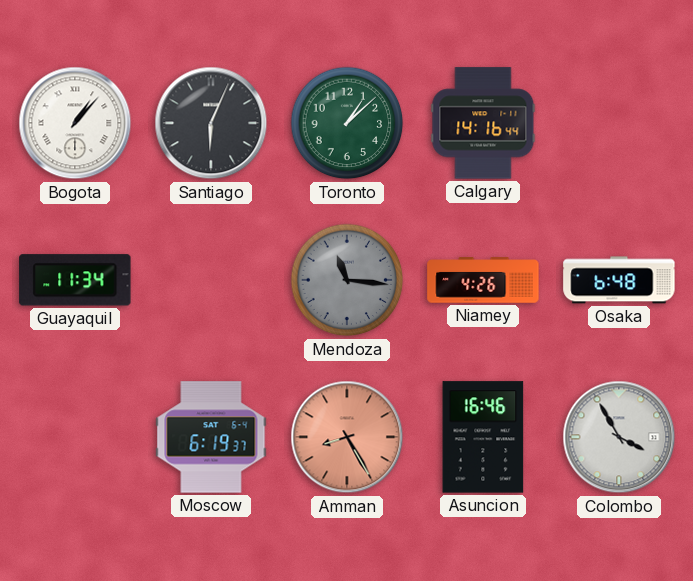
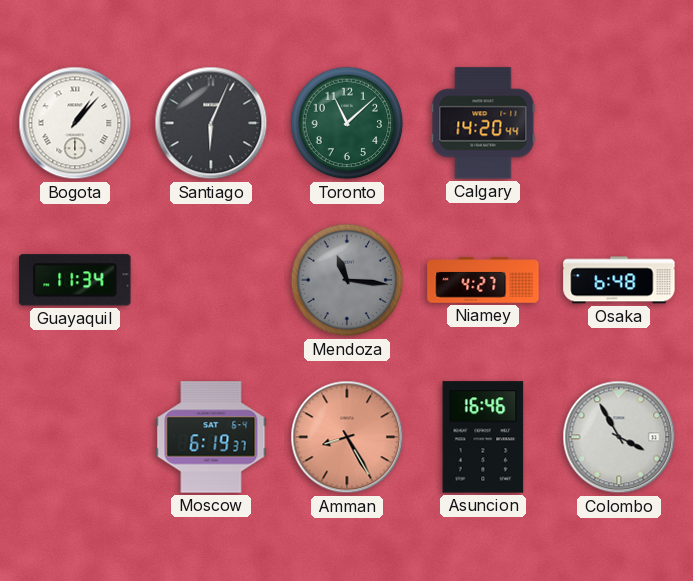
Toronto: 1:08 -> 11:08
Calgary: 14:16 -> 14:20
Niamey: 4:26 -> 4:27
